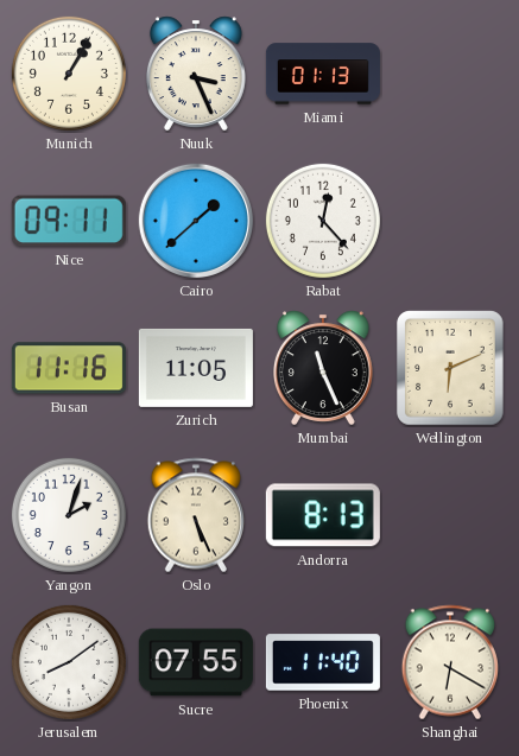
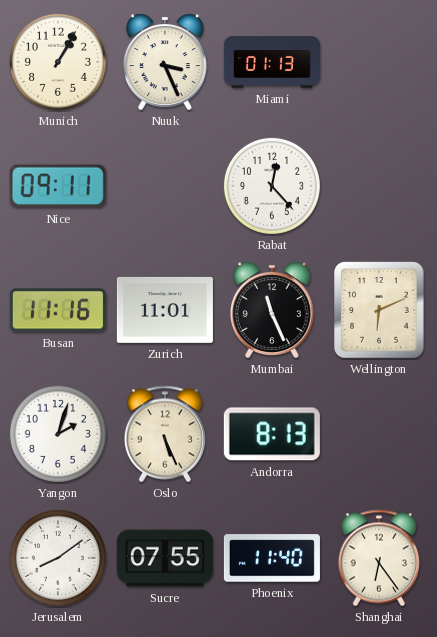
Cairo: 1:38 -> none
Zurich: 11:05 -> 11:01
Shanghai: 6:20 -> 6:24
